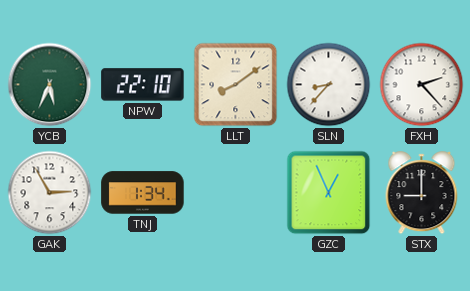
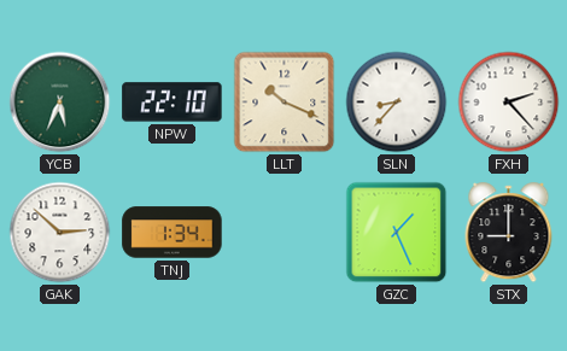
LLT: 8:09 -> 10:19
GAK: 2:55 -> 2:52
GZC: 12:56 -> 1:26
